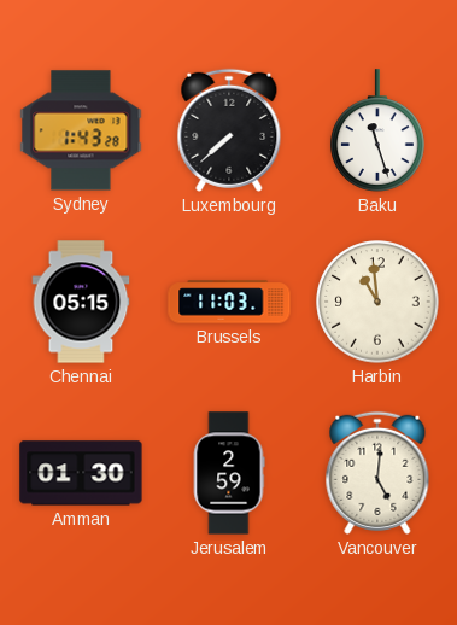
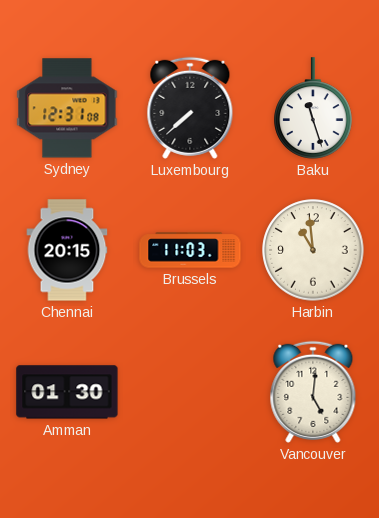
Sydney: 1:43 -> 12:31
Chennai: 05:15 -> 20:15
Jerusalem: 2:59 -> none
